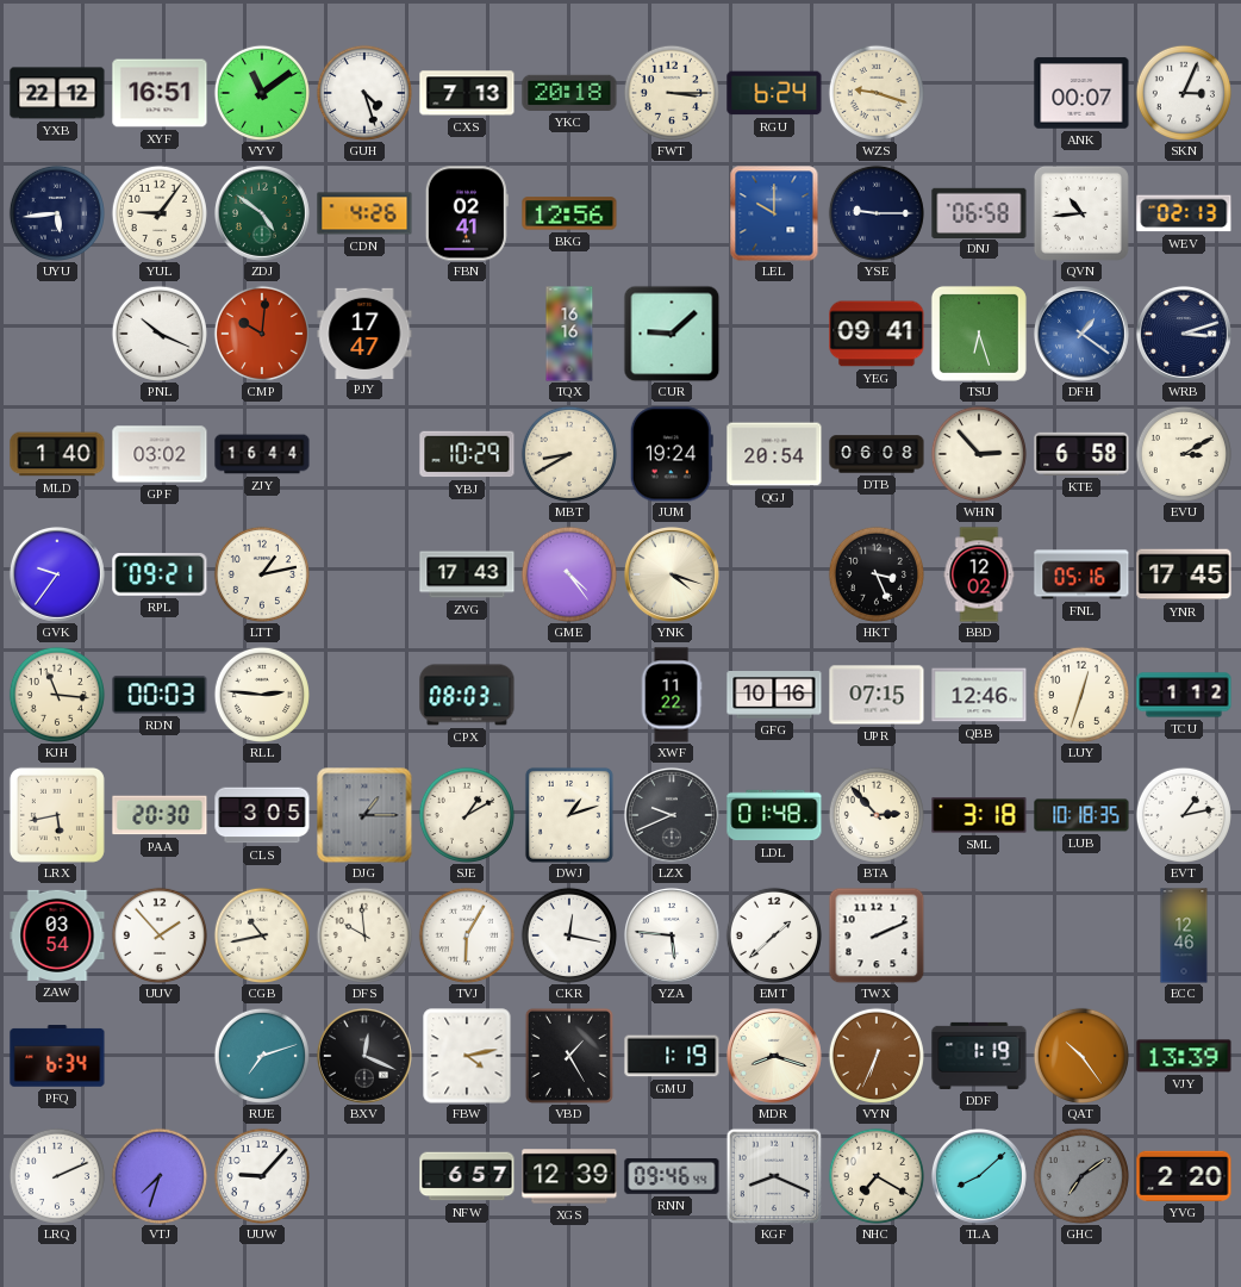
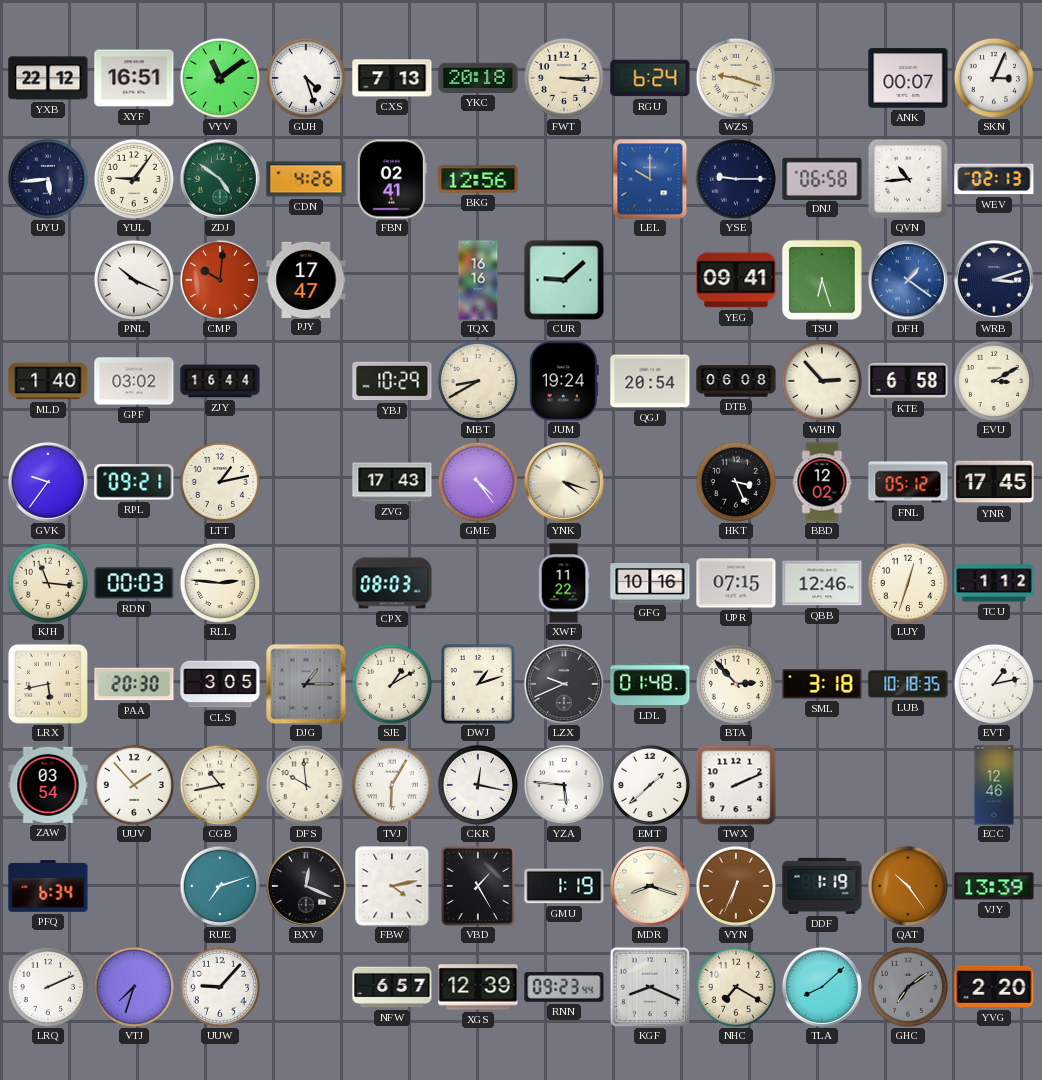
FNL: 05:16 -> 05:12
RNN: 09:46 -> 09:23
